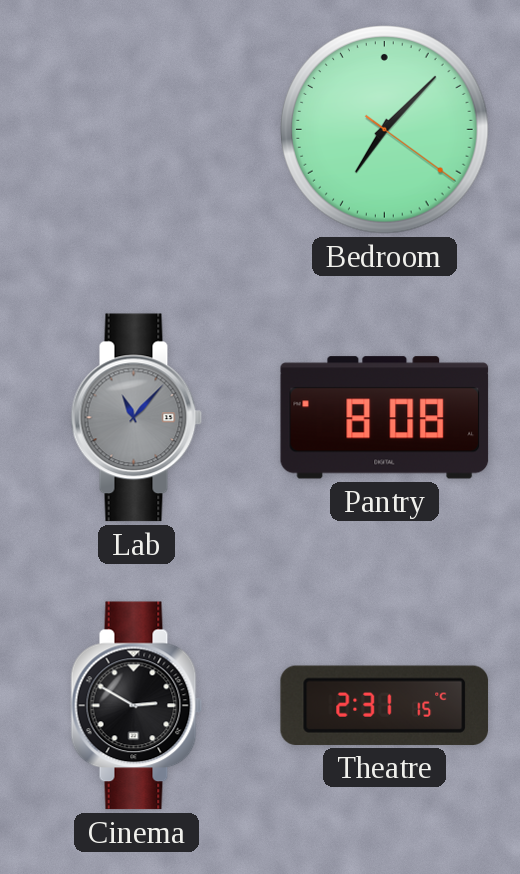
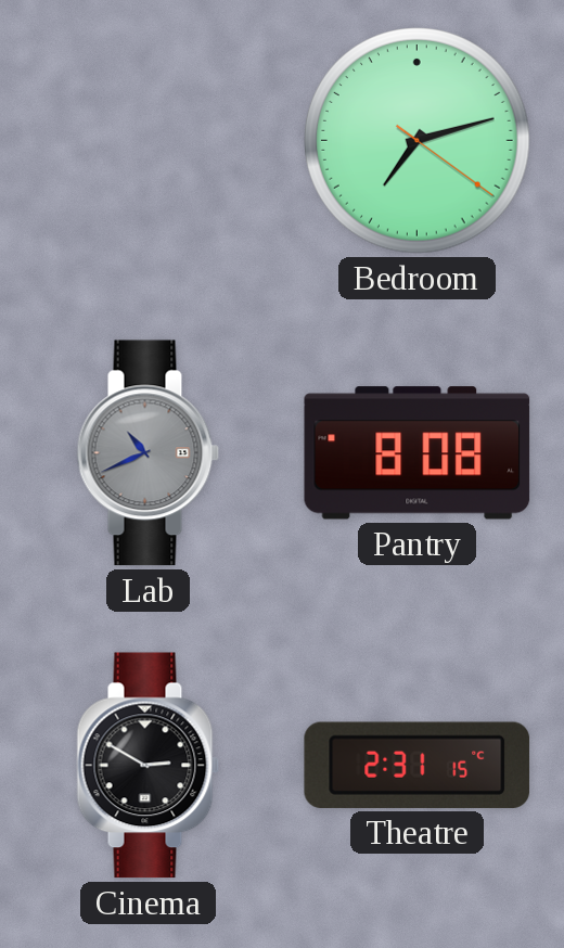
Bedroom: 7:07 -> 7:12
Lab: 11:07 -> 10:41
